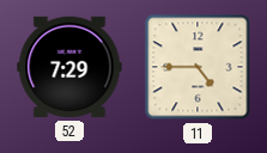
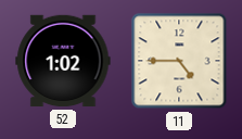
52: 7:29 -> 1:02
